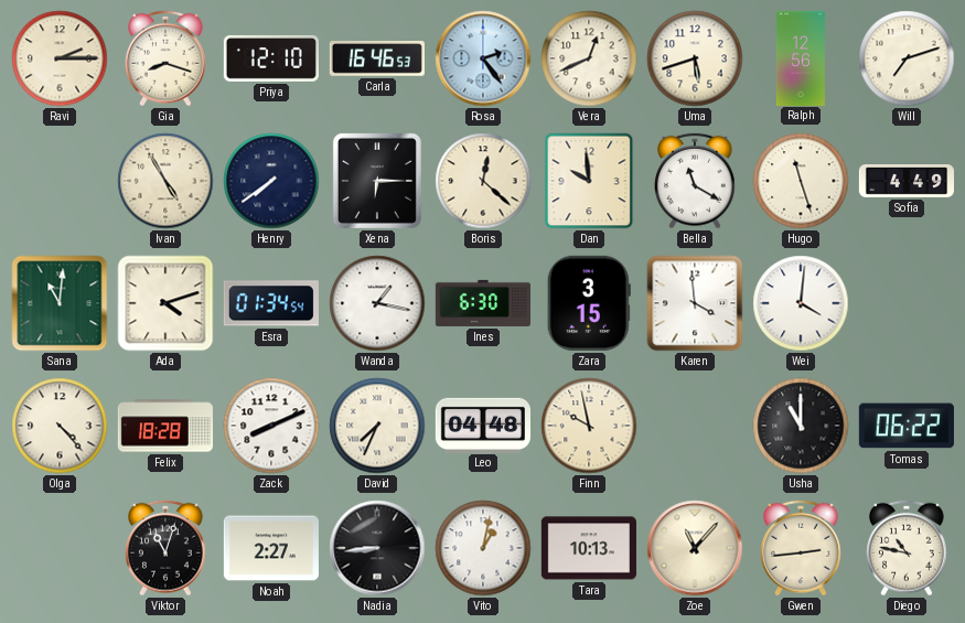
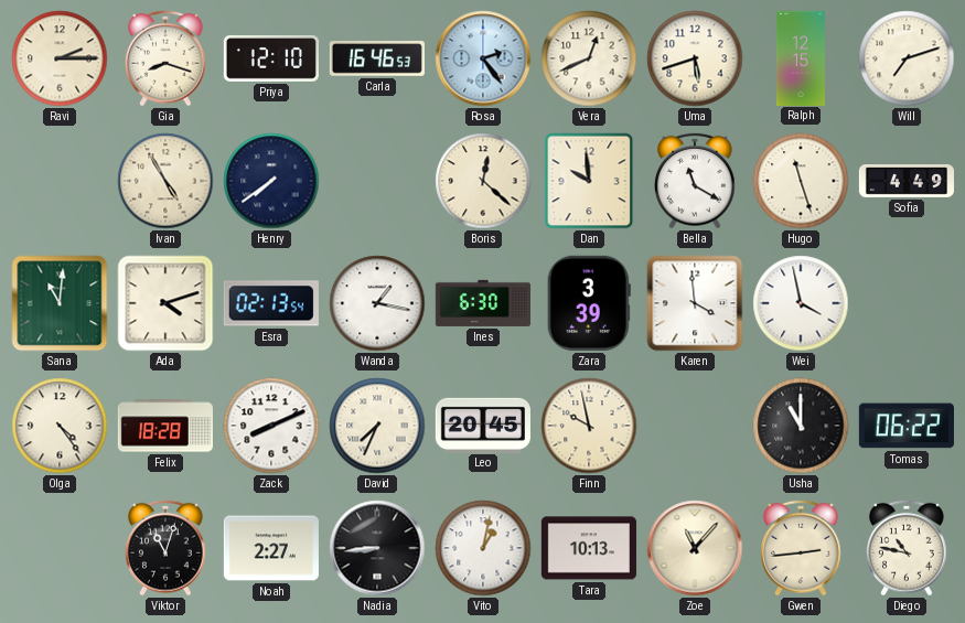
Ralph: 12:56 -> 12:15
Xena: 6:15 -> none
Esra: 01:34 -> 02:13
Zara: 3:15 -> 3:39
Wei: 4:01 -> 3:58
Olga: 4:23 -> 4:24
Leo: 04:48 -> 20:45
